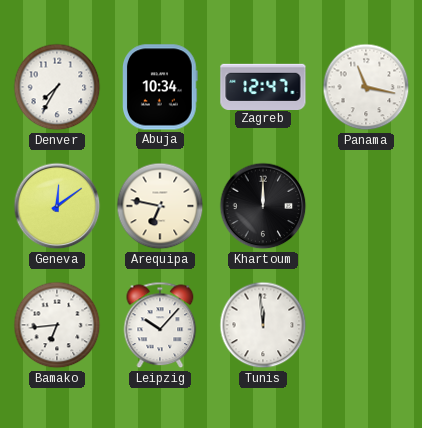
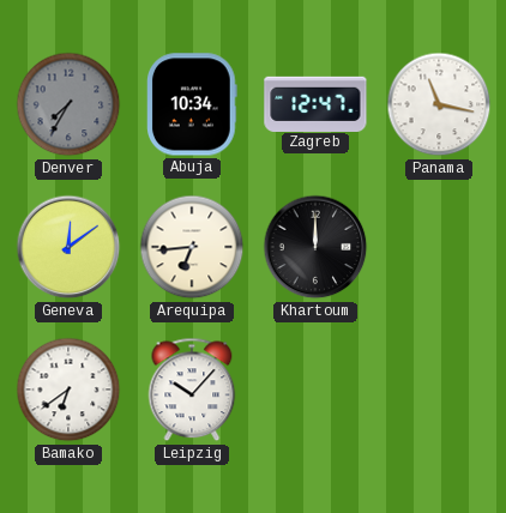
Denver dial: white -> grey
Arequipa: 6:47 -> 6:44
Bamako: 6:44 -> 6:39
Tunis: 11:59 -> none
